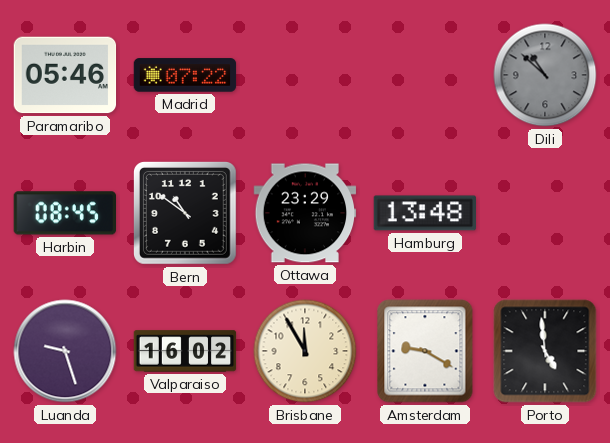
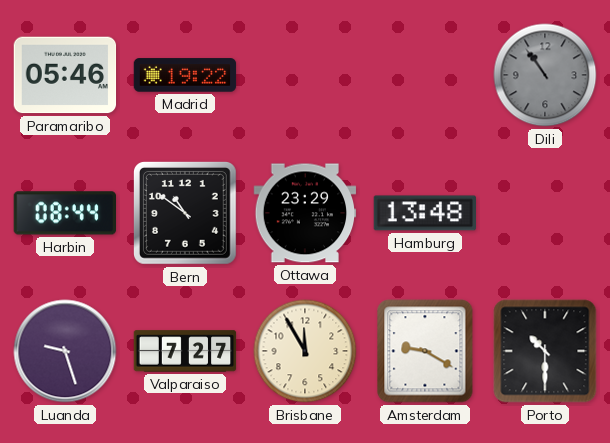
Madrid: 07:22 -> 19:22
Dili: 10:52 -> 10:54
Harbin: 08:45 -> 08:44
Valparaiso: 16:02 -> 7:27
Porto: 4:59 -> 10:30
